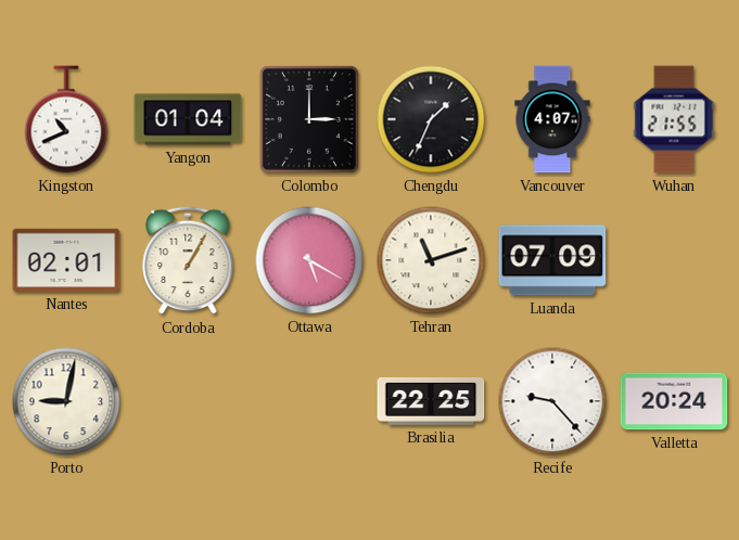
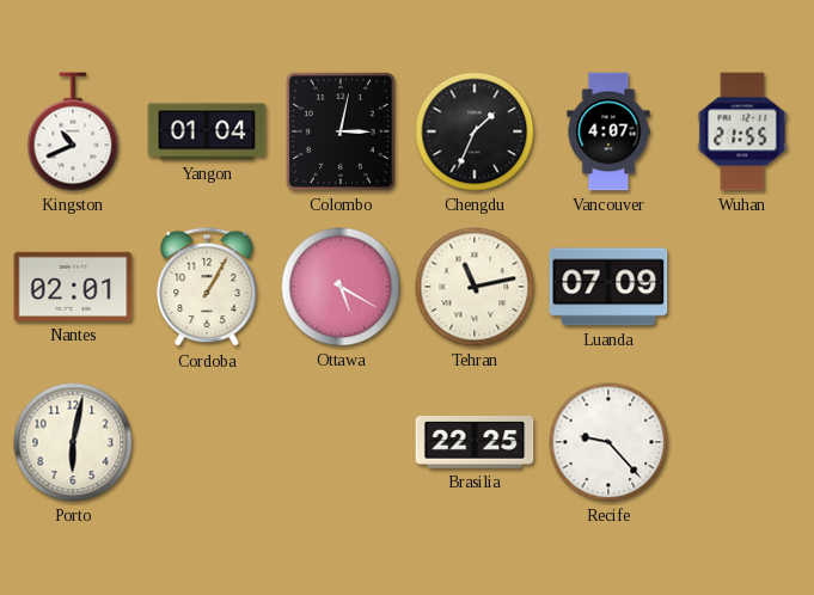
Colombo: 3:00 -> 3:02
Tehran: 11:12 -> 11:13
Porto: 9:02 -> 6:02
Valletta: 20:24 -> none
